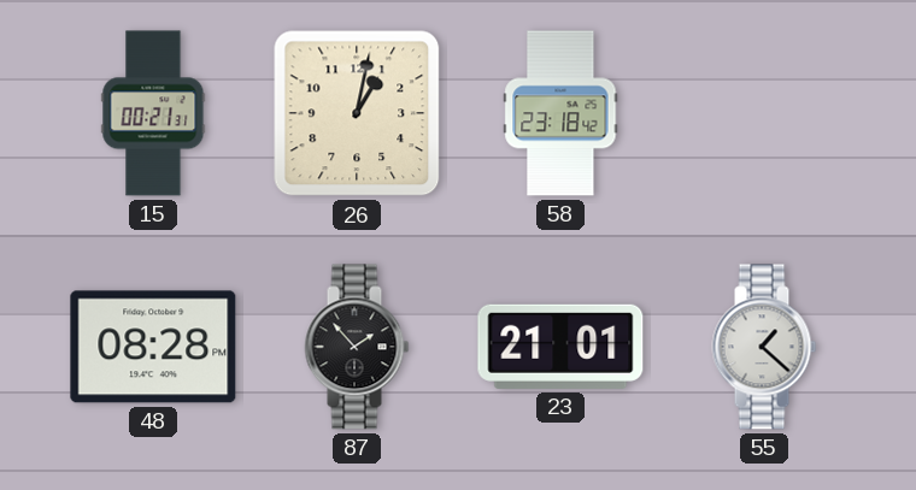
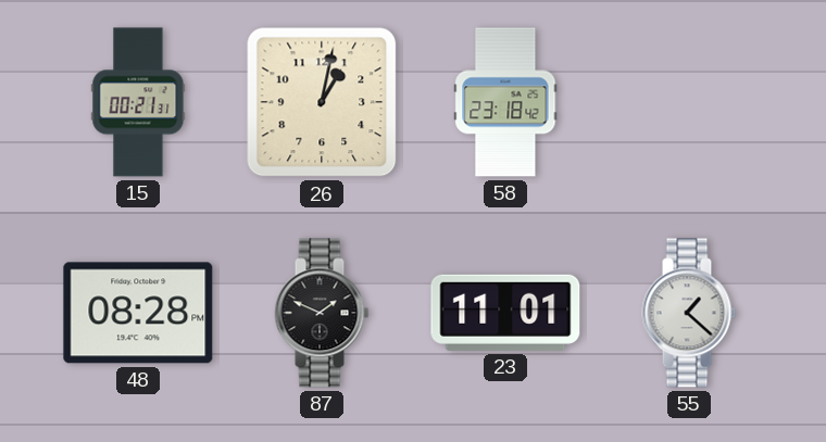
87: 1:53 -> 1:49
23: 21:01 -> 11:01
